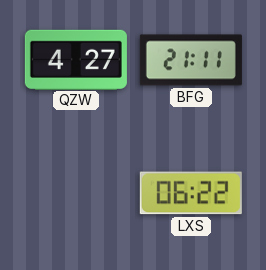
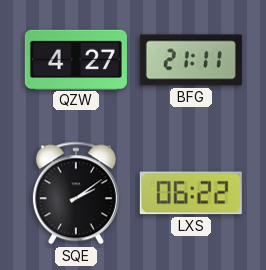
SQE: none -> 2:09
